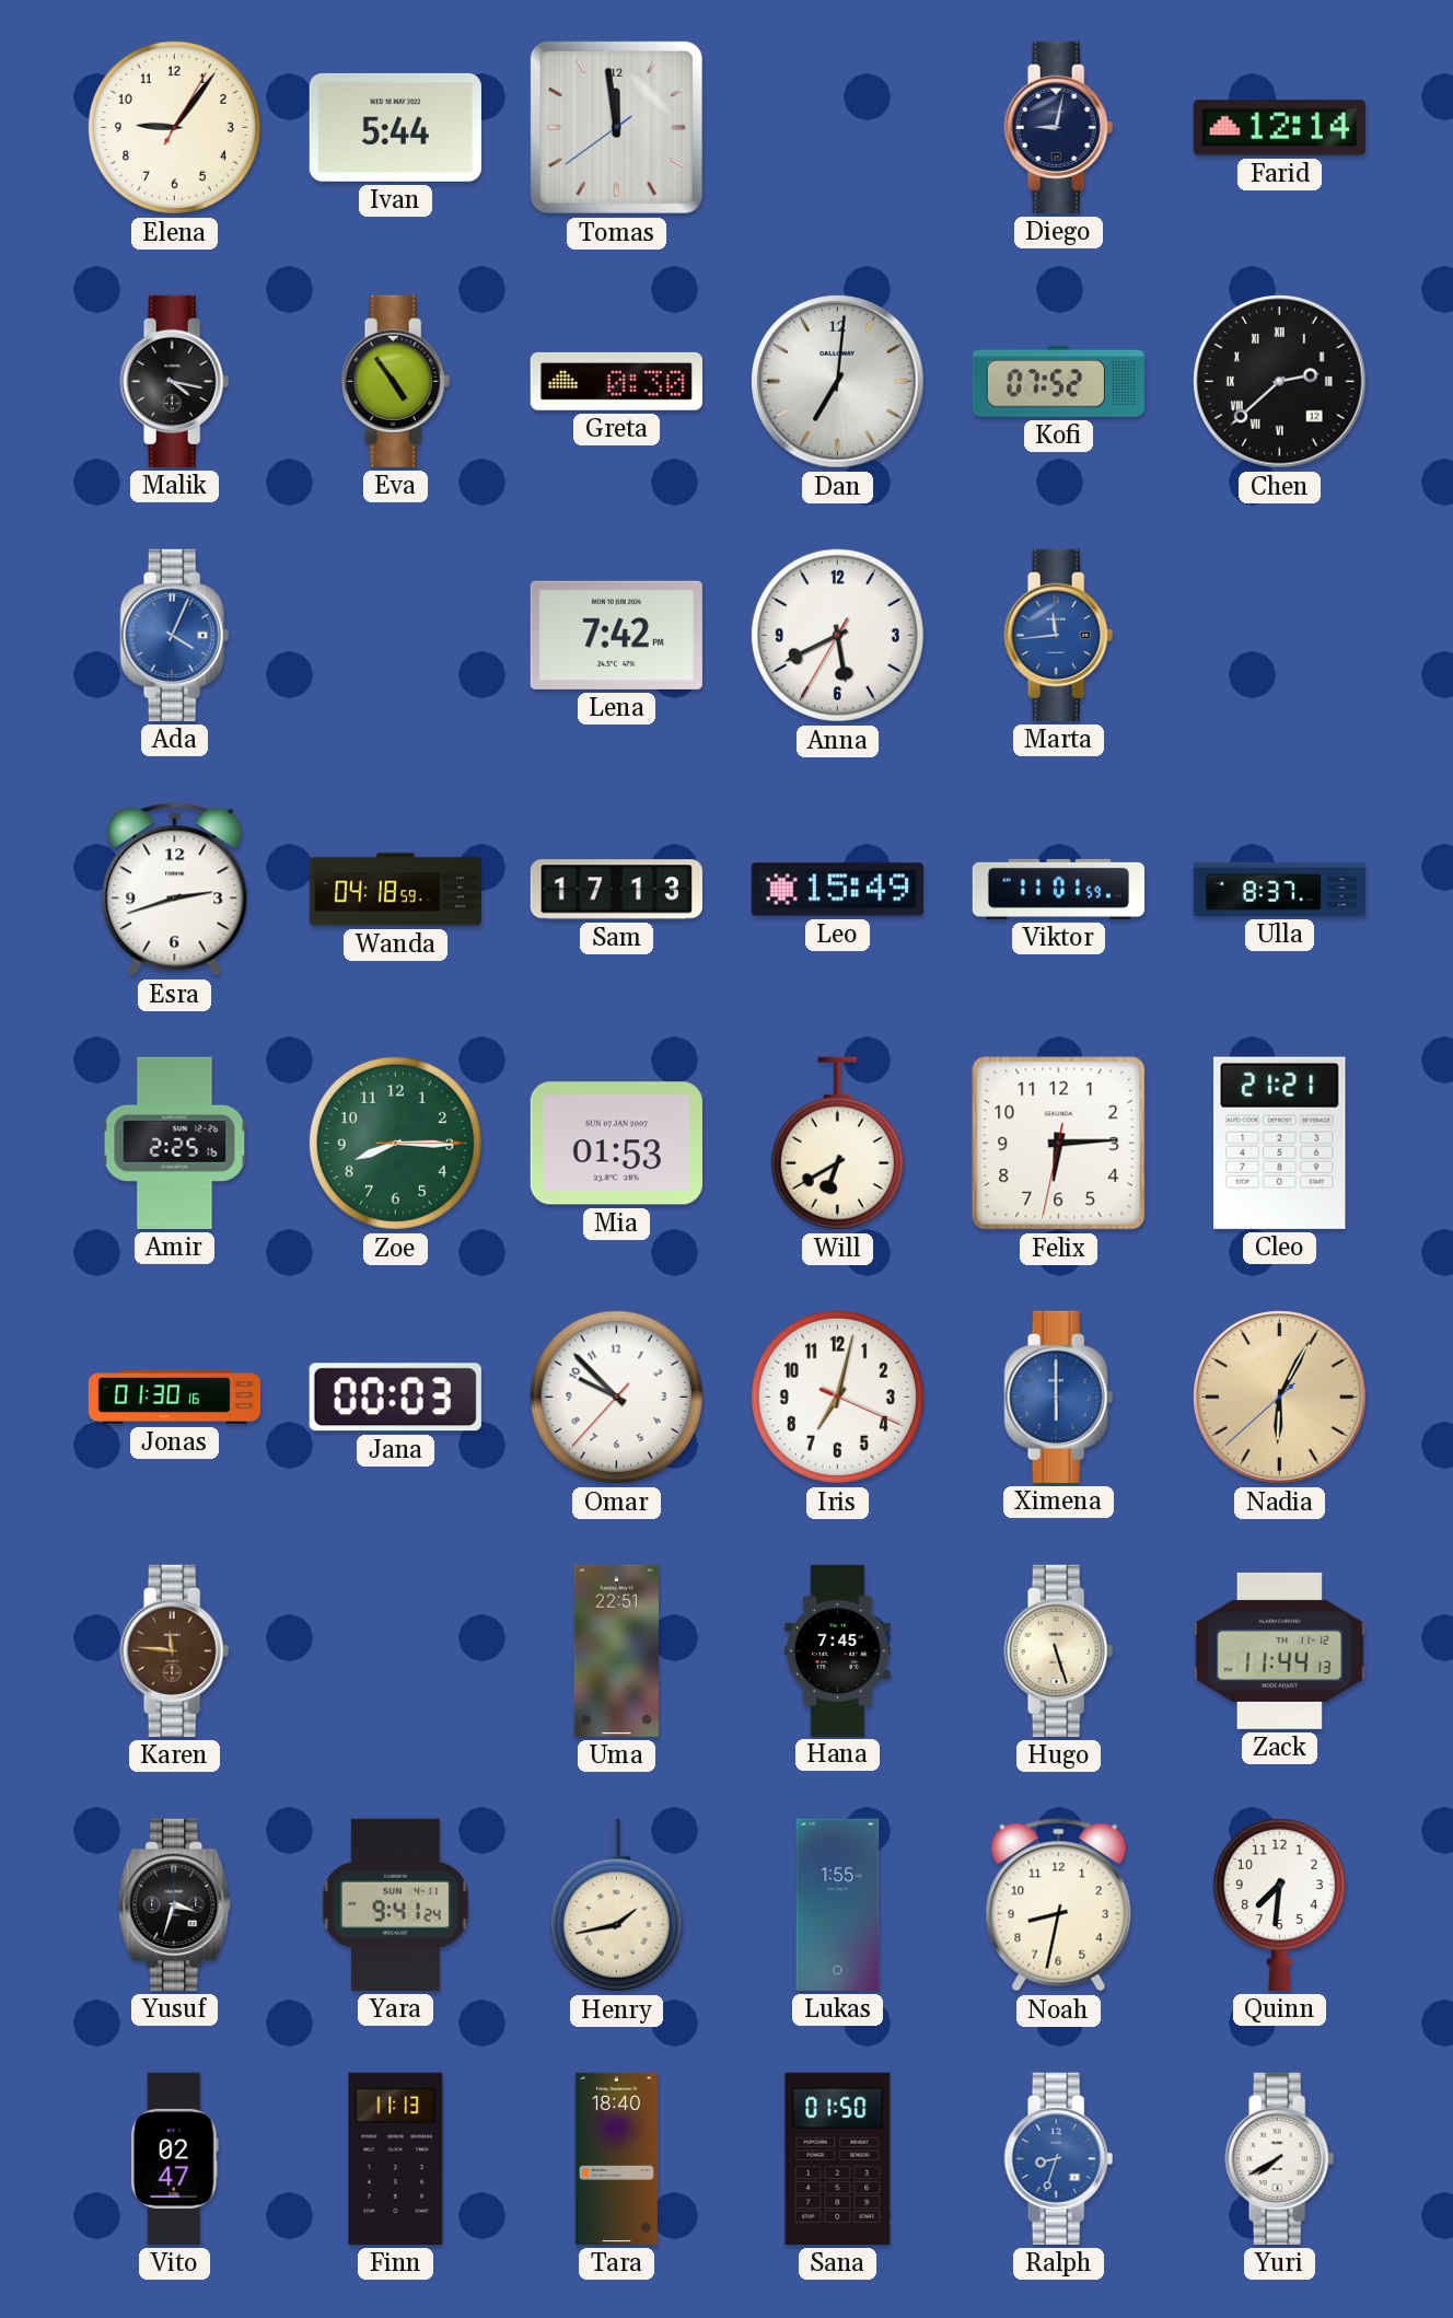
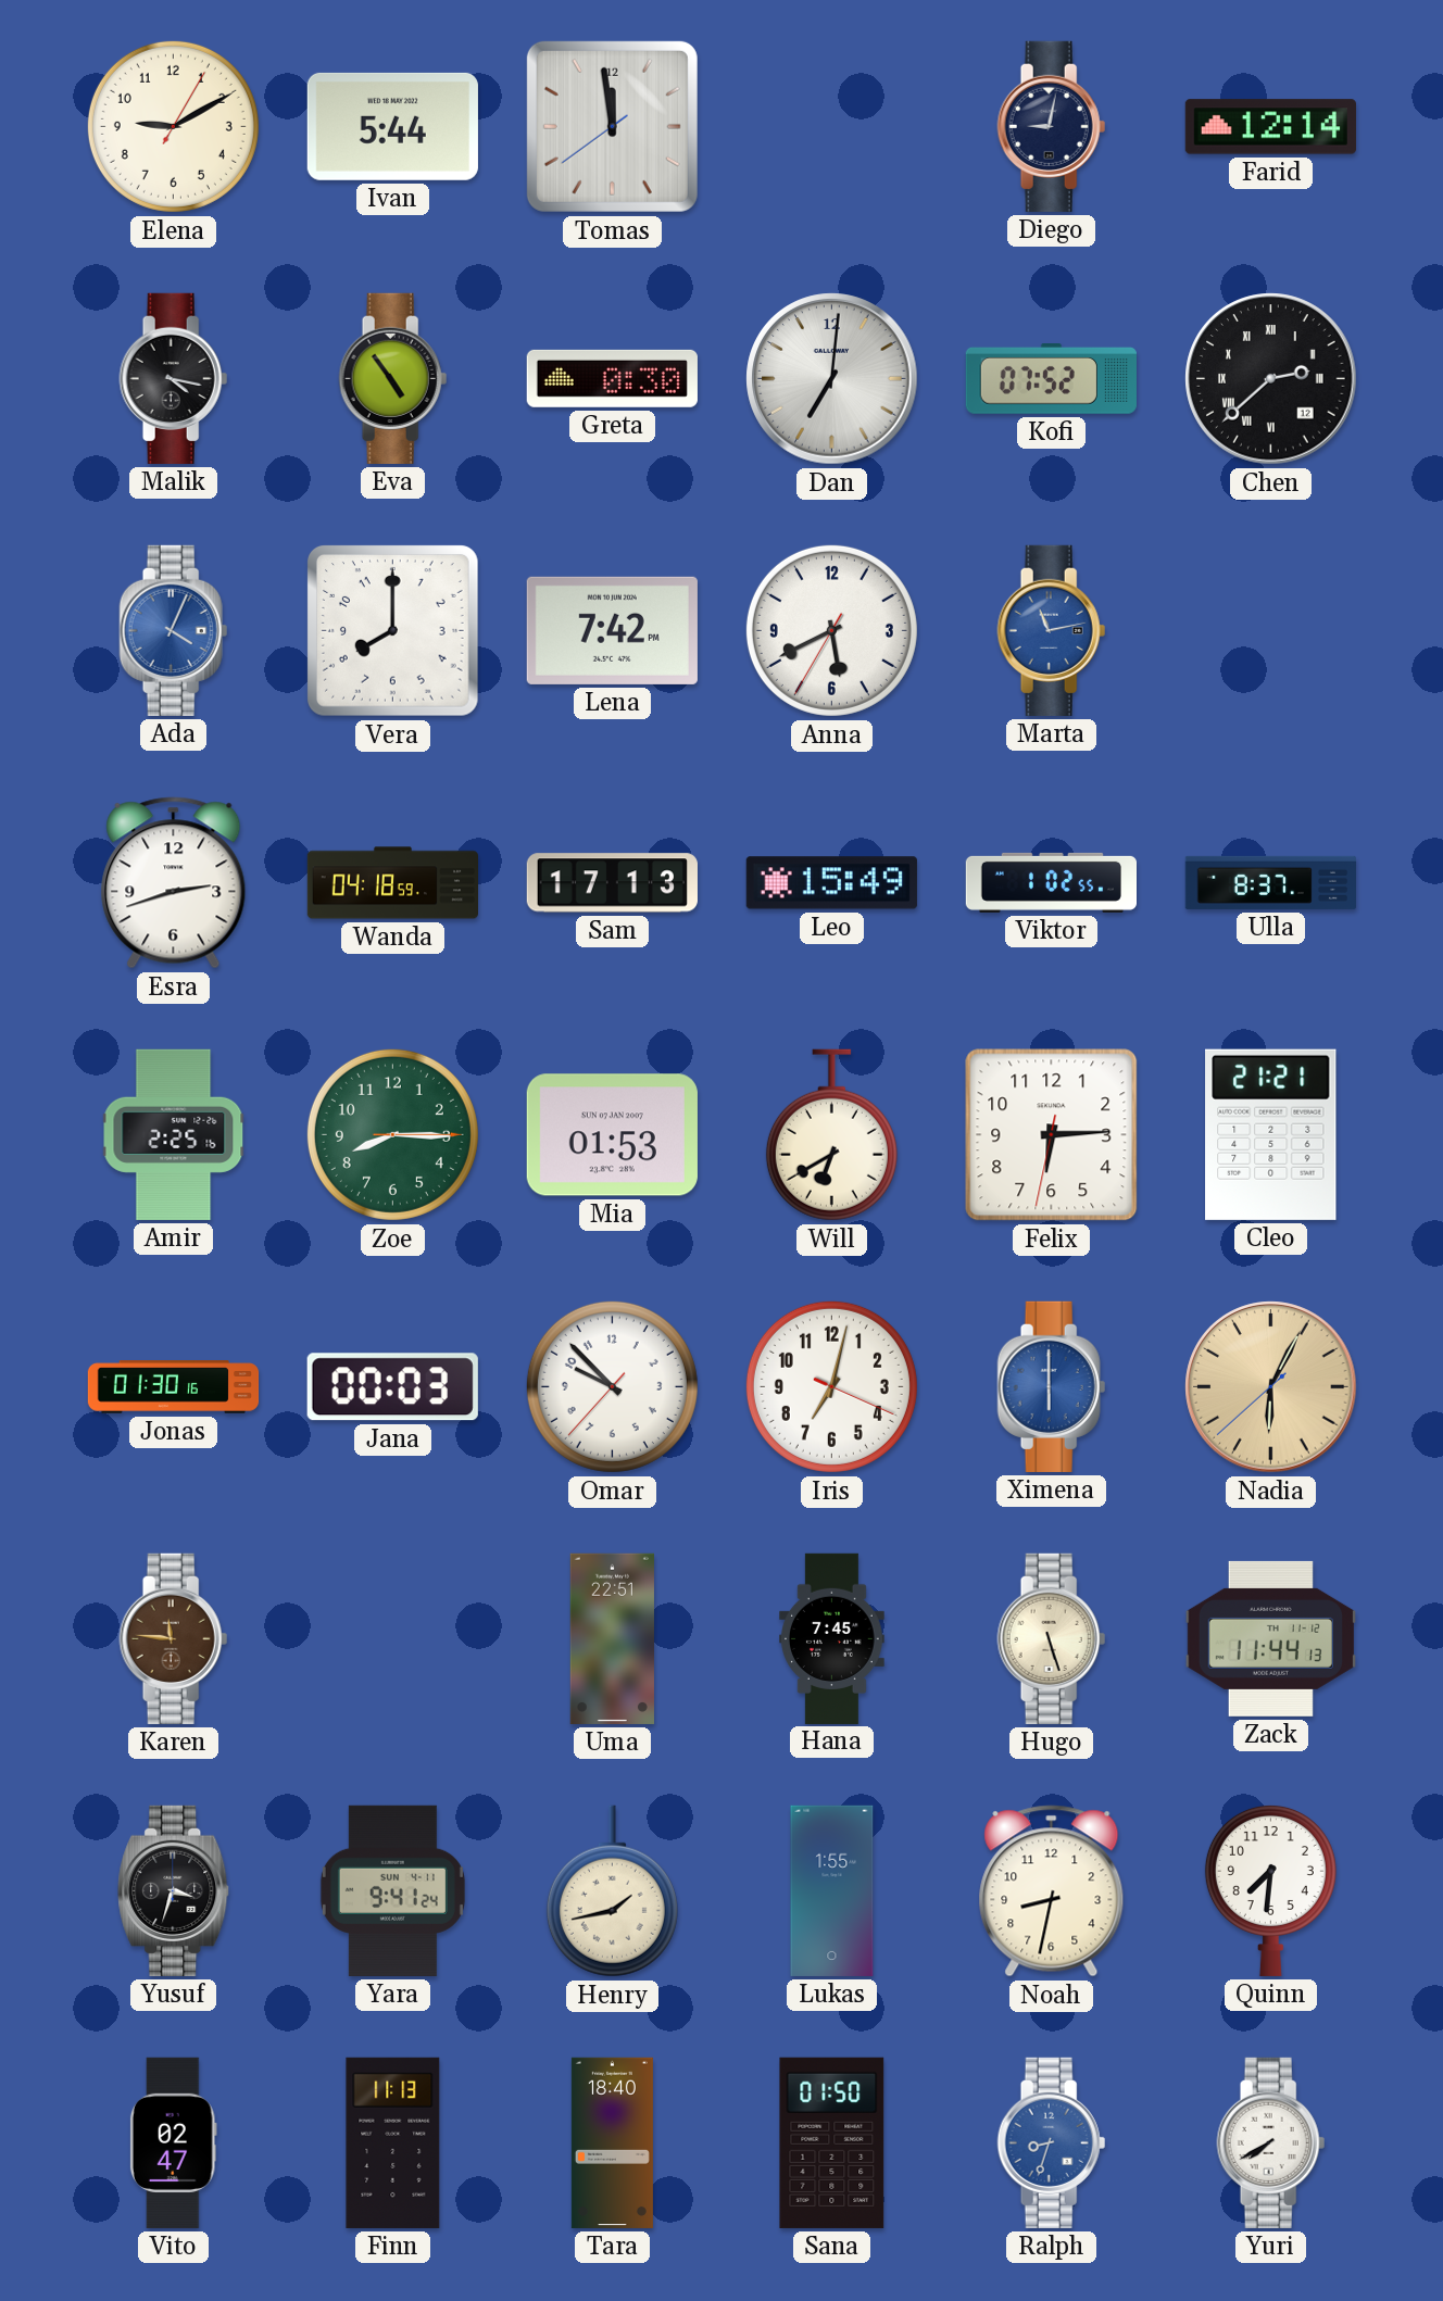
Elena: 9:06 -> 9:10
Vera: none -> 8:00
Marta: 11:44 -> 11:13
Viktor: 11:01 -> 1:02
